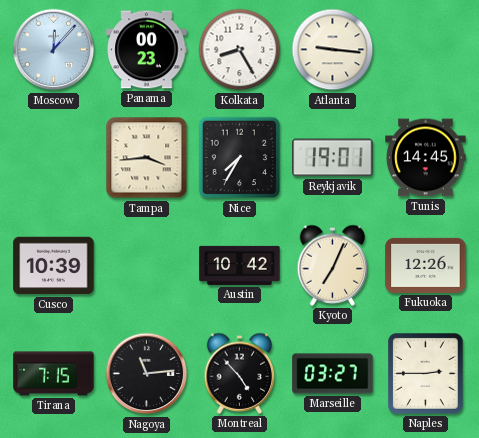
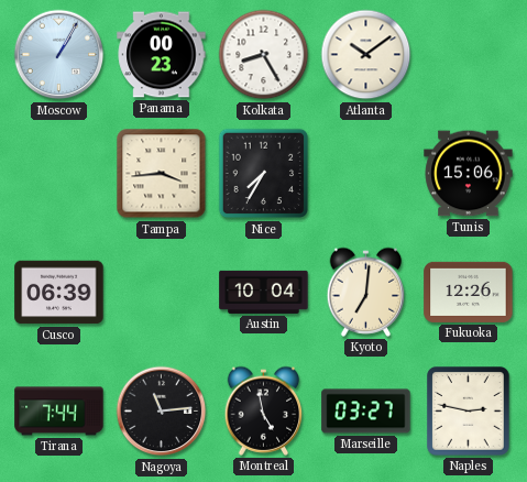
Moscow: 12:07 -> 1:05
Atlanta: 9:16 -> 10:09
Reykjavik: 19:01 -> none
Tunis: 14:45 -> 15:06
Cusco: 10:39 -> 06:39
Austin: 10:42 -> 10:04
Kyoto: 7:04 -> 7:01
Tirana: 7:15 -> 7:44
Montreal: 4:53 -> 4:58
Naples: 2:45 -> 2:47
